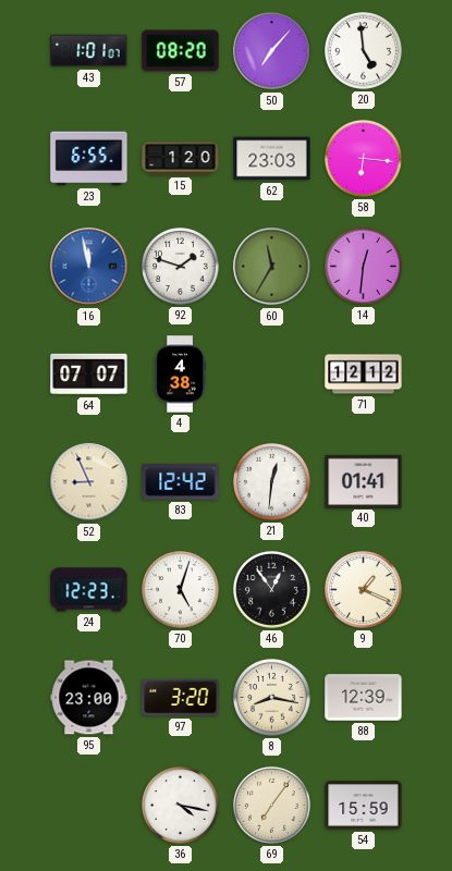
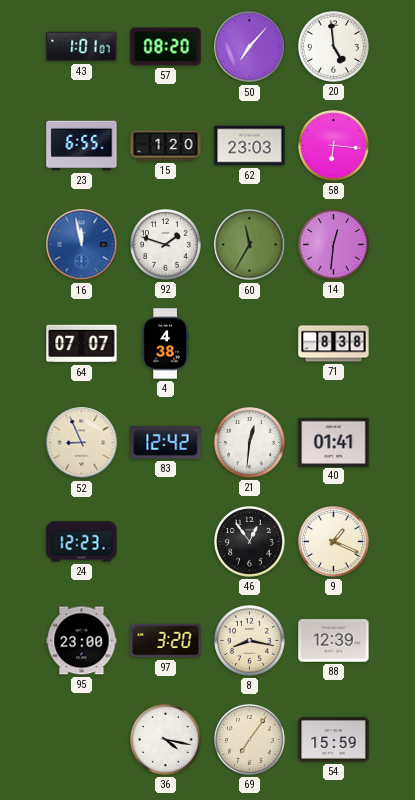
71: 12:12 -> 8:38
70: 5:03 -> none
